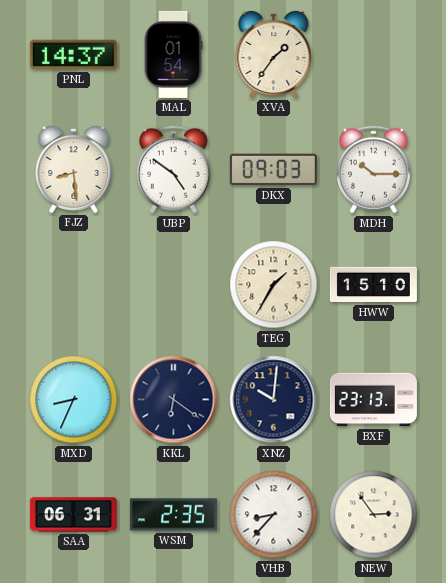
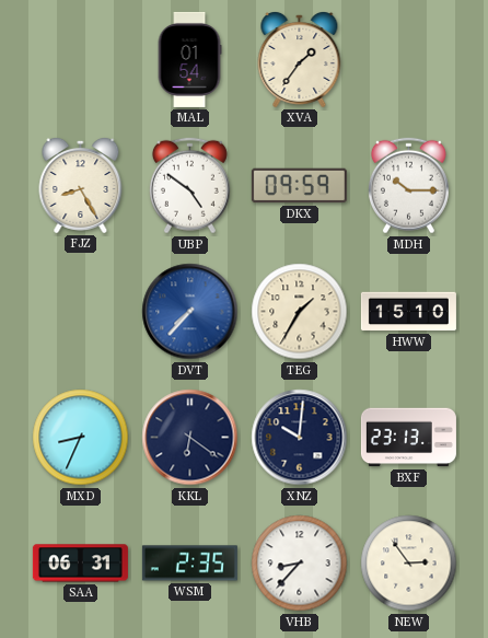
PNL: 14:37 -> none
FJZ: 8:29 -> 8:25
DKX: 09:03 -> 09:59
DVT: none -> 7:37
